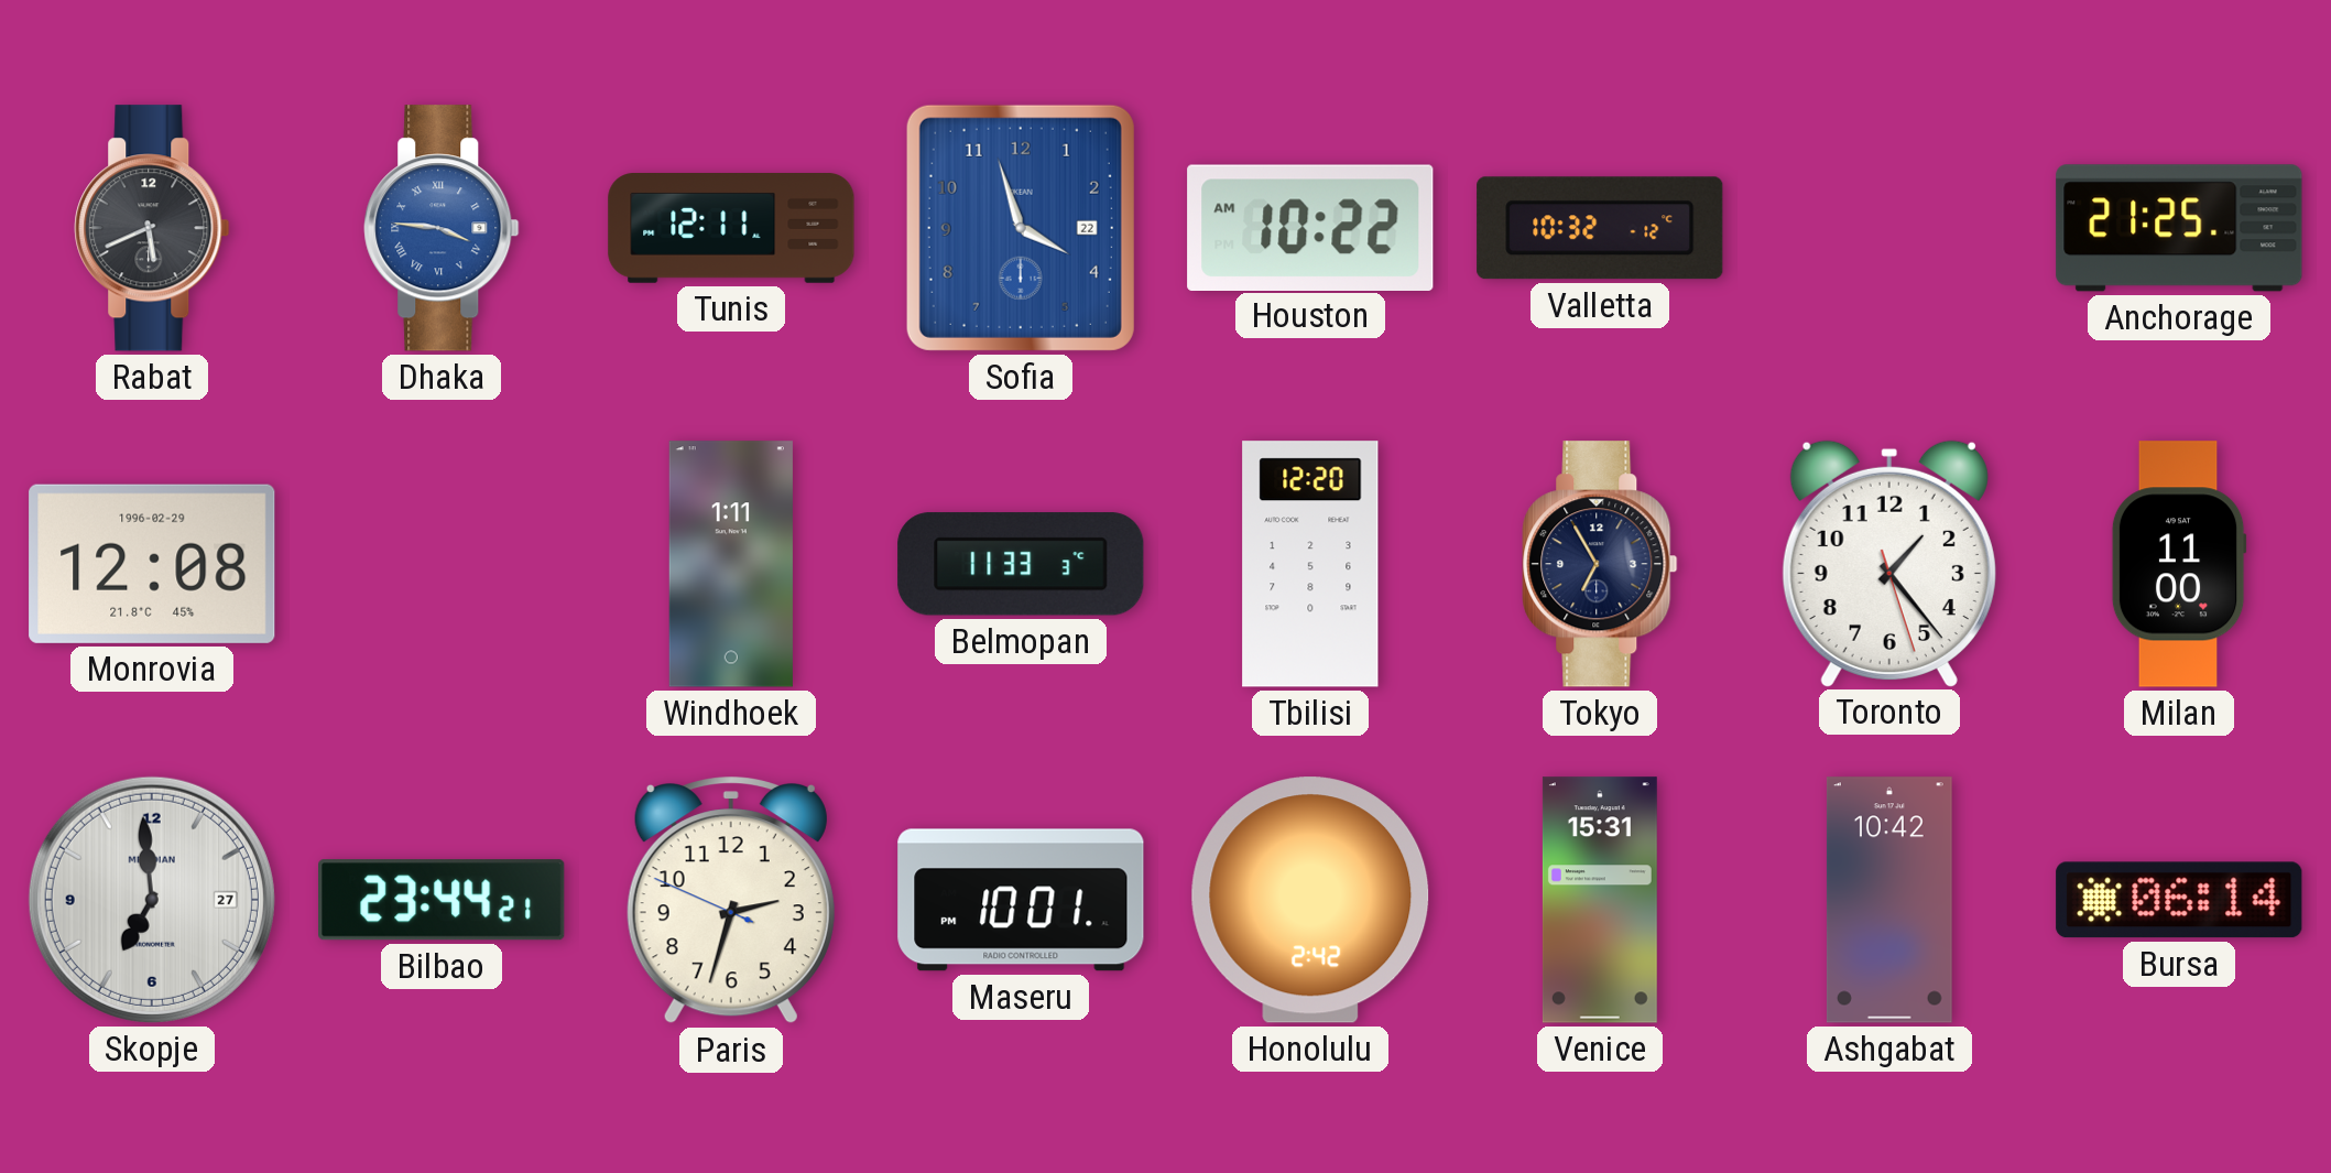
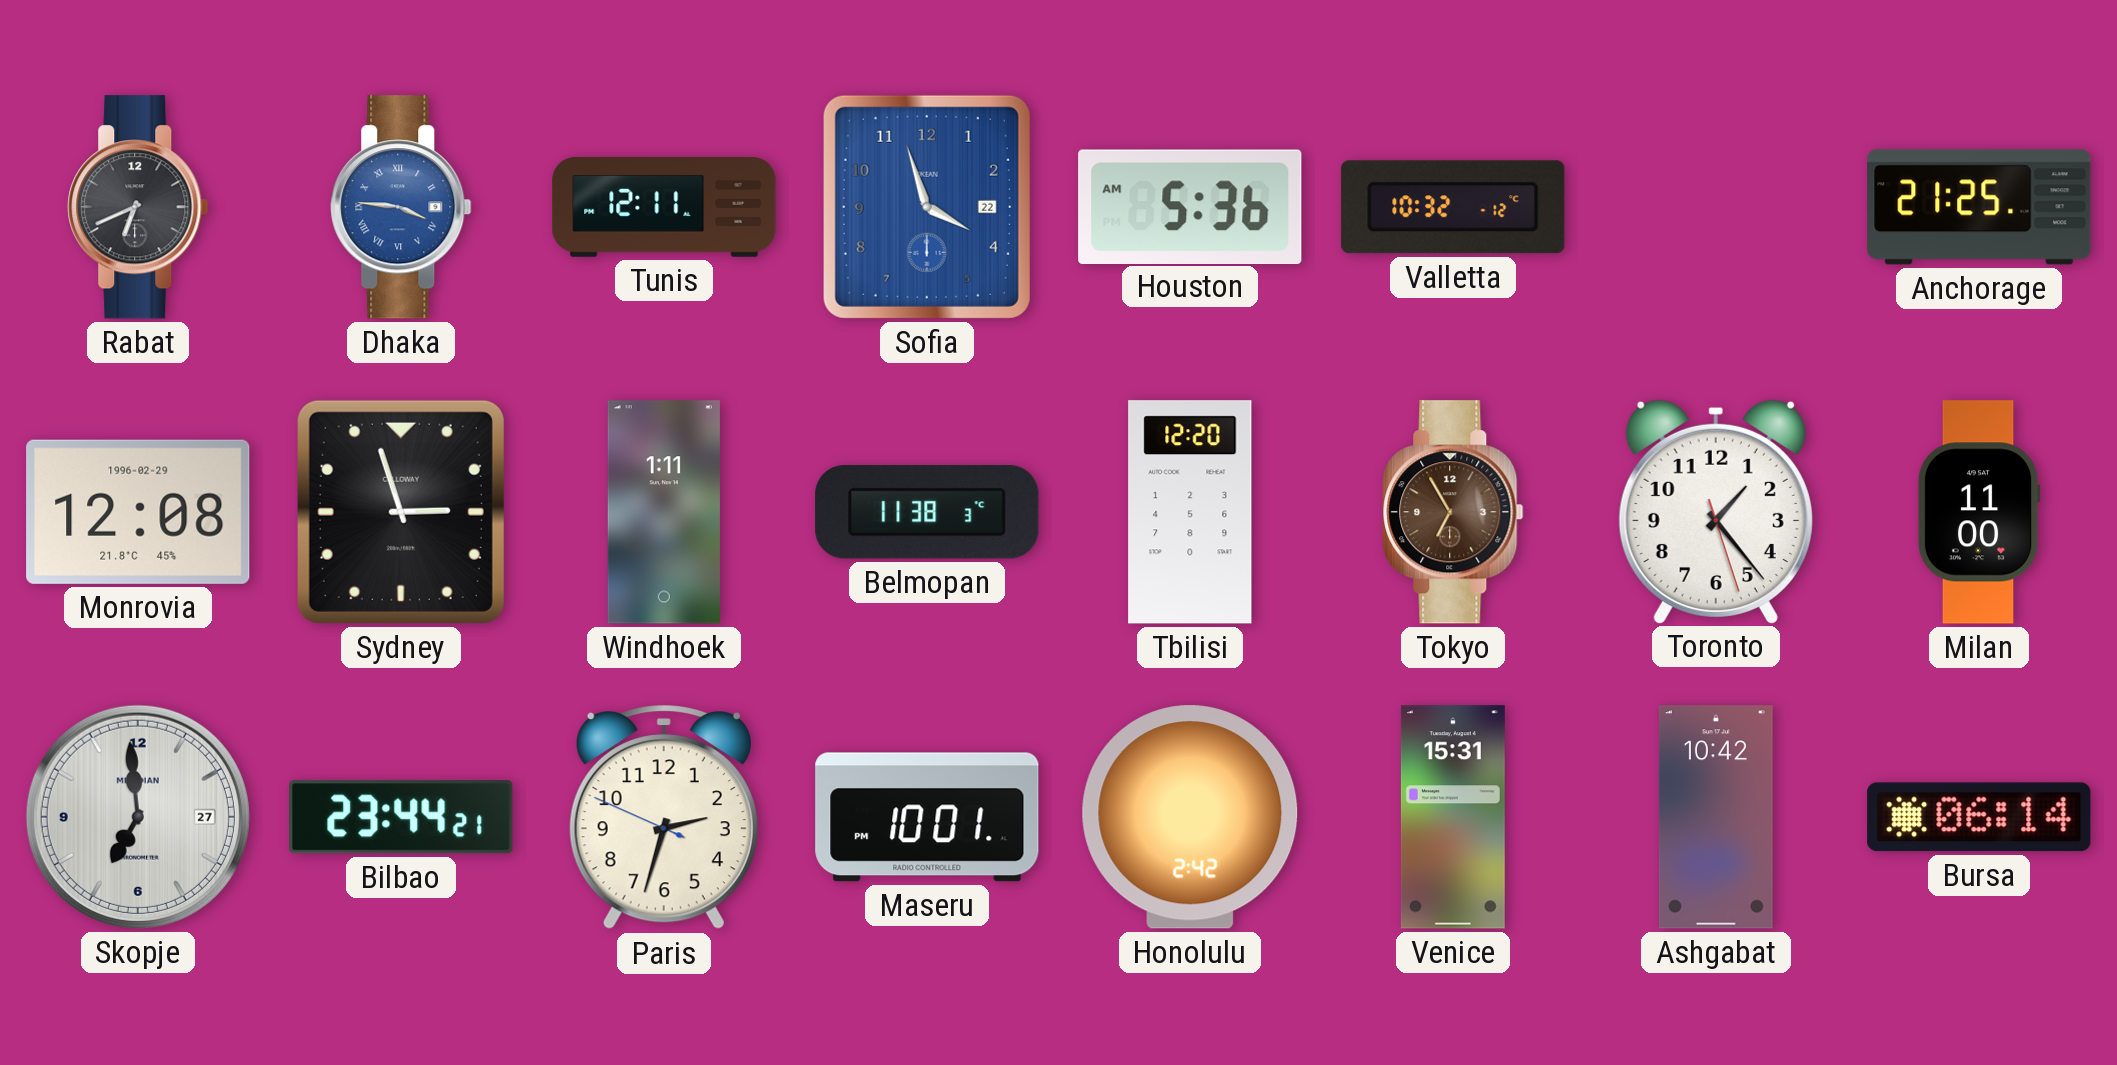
Rabat: 5:41 -> 6:41
Houston: 10:22 -> 5:36
Sydney: none -> 2:57
Belmopan: 11:33 -> 11:38
Tokyo dial: navy -> brown
